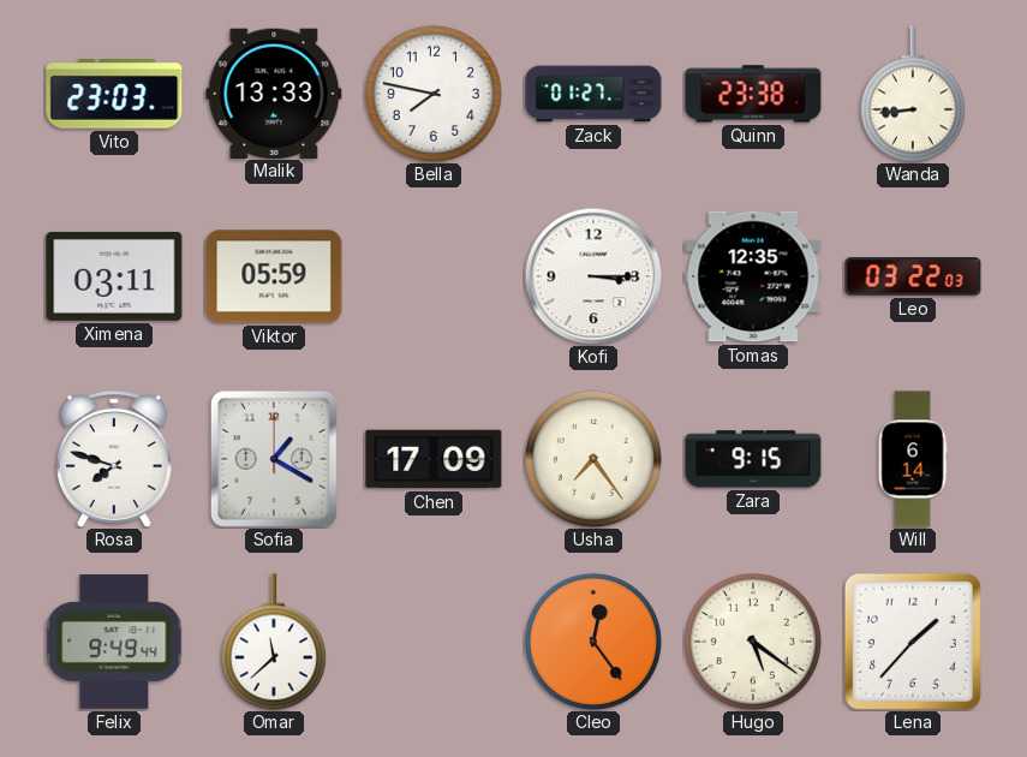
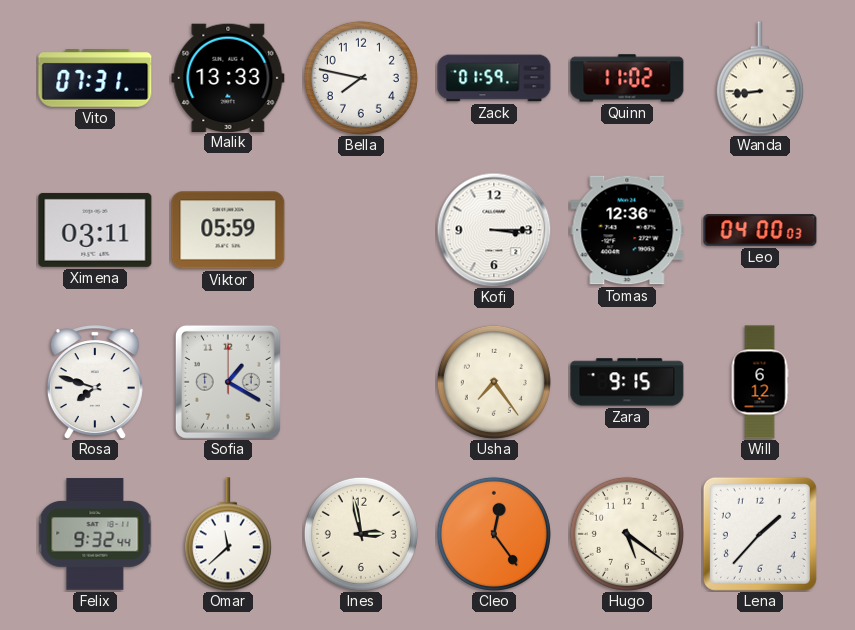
Vito: 23:03 -> 07:31
Zack: 01:27 -> 01:59
Quinn: 23:38 -> 11:02
Tomas: 12:35 -> 12:36
Leo: 03:22 -> 04:00
Chen: 17:09 -> none
Will: 6:14 -> 6:12
Felix: 9:49 -> 9:32
Ines: none -> 2:58
